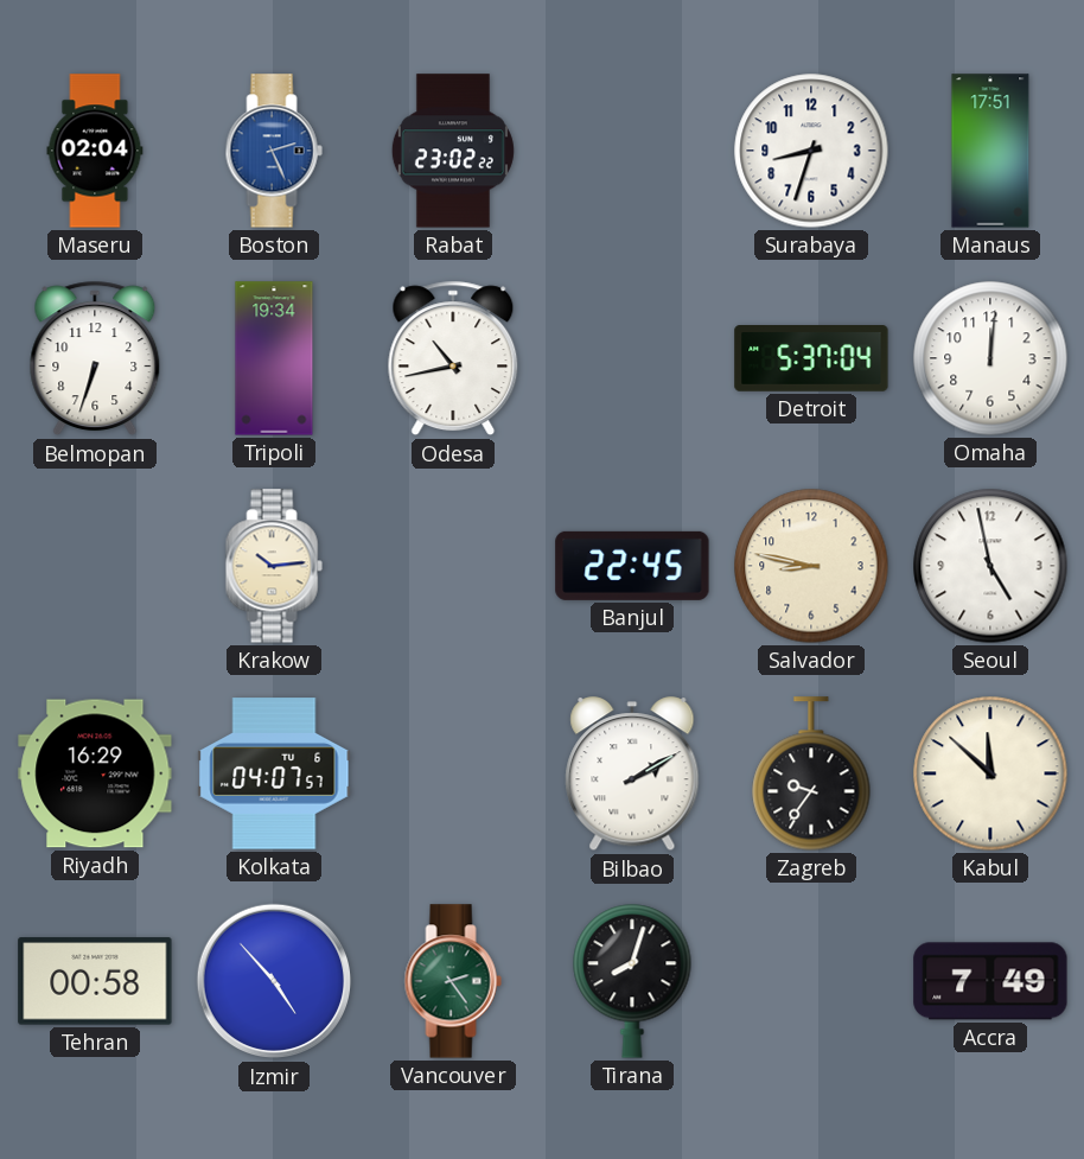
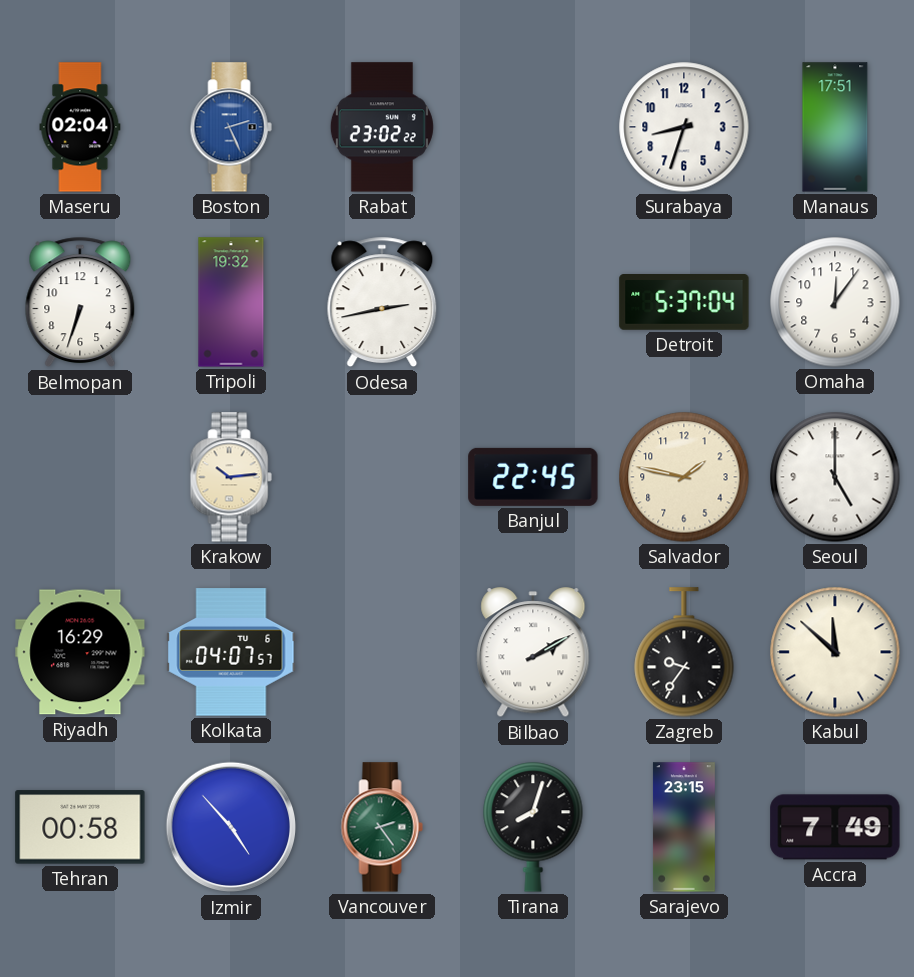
Tripoli: 19:34 -> 19:32
Odesa: 10:43 -> 2:43
Omaha: 12:01 -> 12:06
Salvador: 8:47 -> 1:47
Seoul: 4:58 -> 5:00
Sarajevo: none -> 23:15
